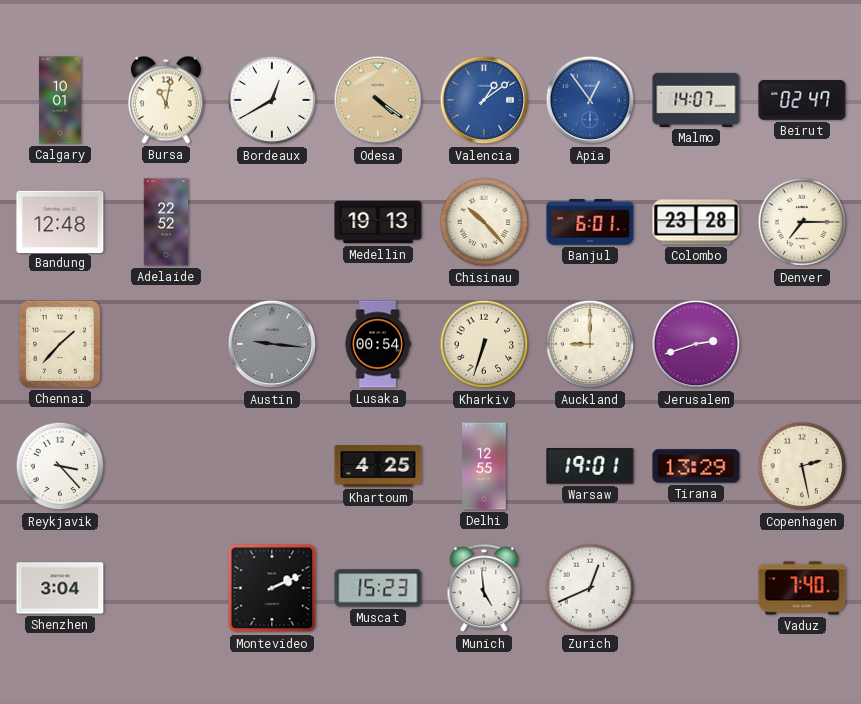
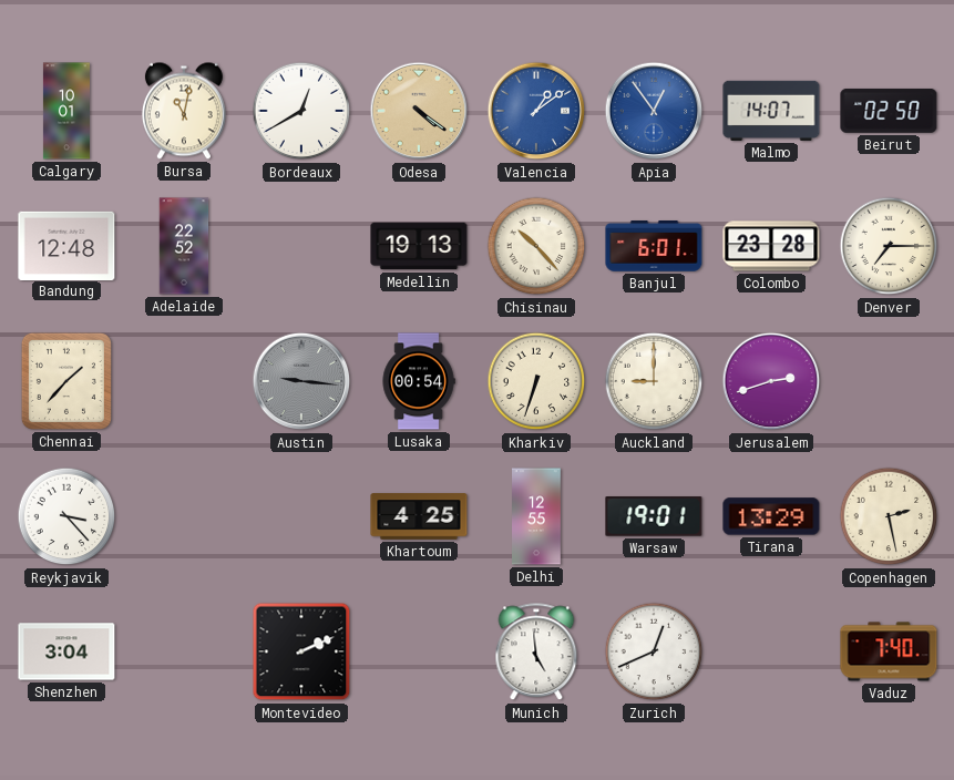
Beirut: 02:47 -> 02:50
Muscat: 15:23 -> none
